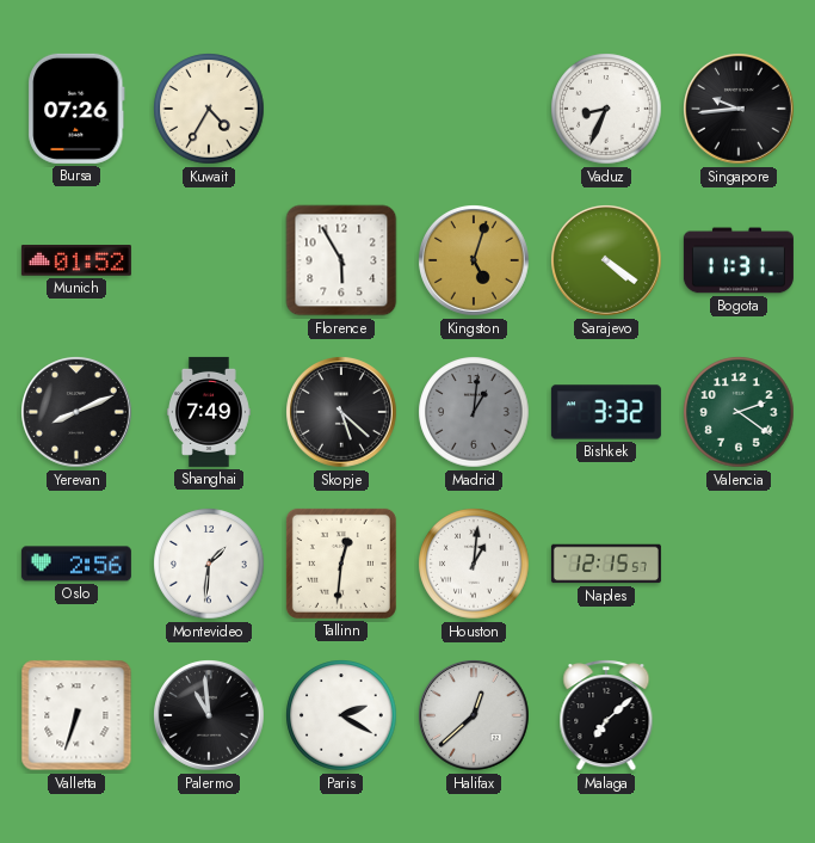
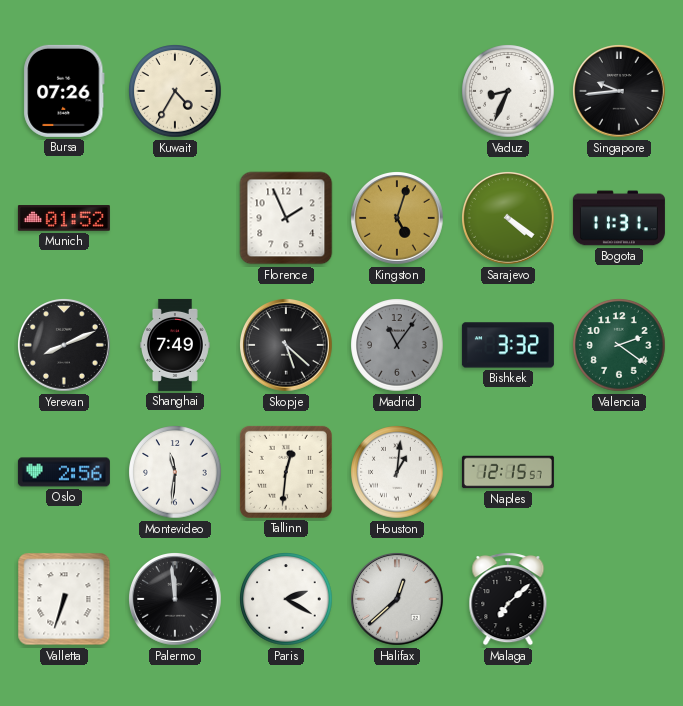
Florence: 5:55 -> 1:56
Madrid: 1:01 -> 11:06
Montevideo: 1:31 -> 11:31
Palermo: 10:59 -> 11:59
